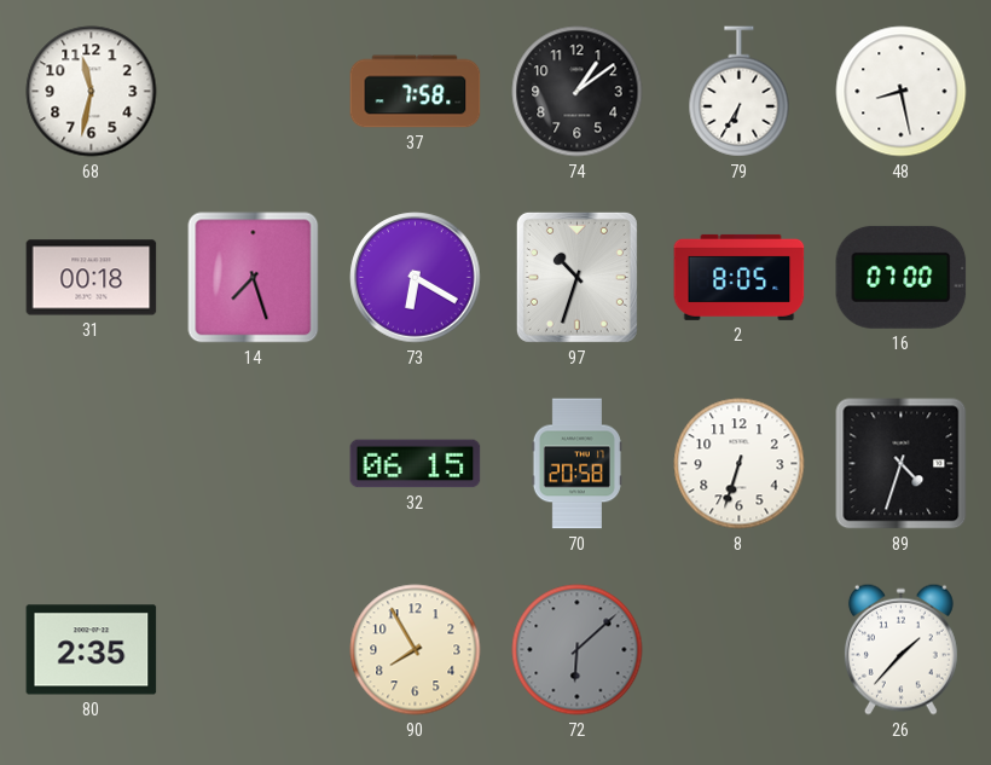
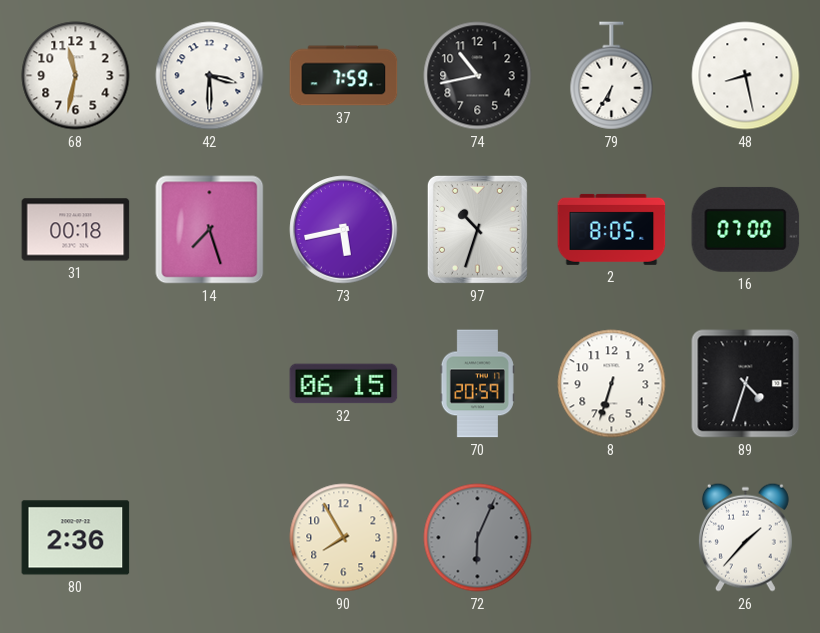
42: none -> 3:30
37: 7:58 -> 7:59
74: 1:09 -> 10:43
73: 6:20 -> 5:43
70: 20:58 -> 20:59
80: 2:35 -> 2:36
72: 6:08 -> 6:04
